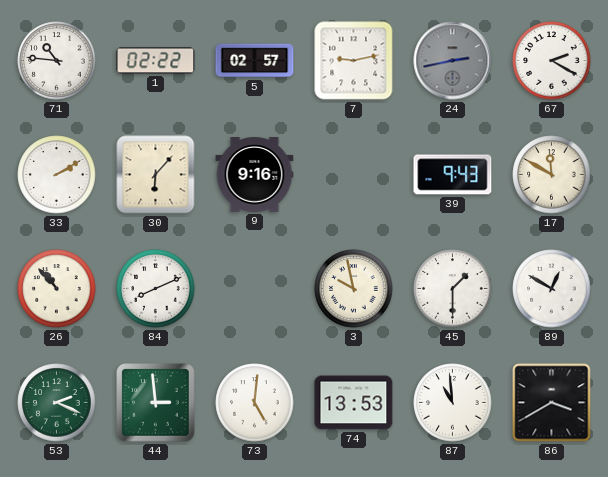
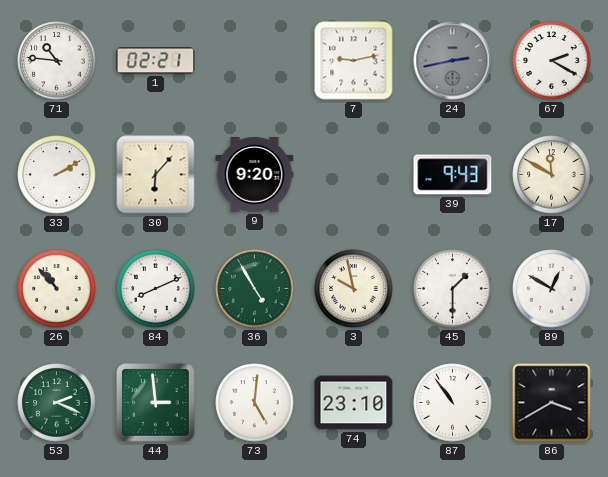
1: 02:22 -> 02:21
5: 02:57 -> none
9: 9:16 -> 9:20
36: none -> 4:55
74: 13:53 -> 23:10
87: 10:59 -> 10:54
